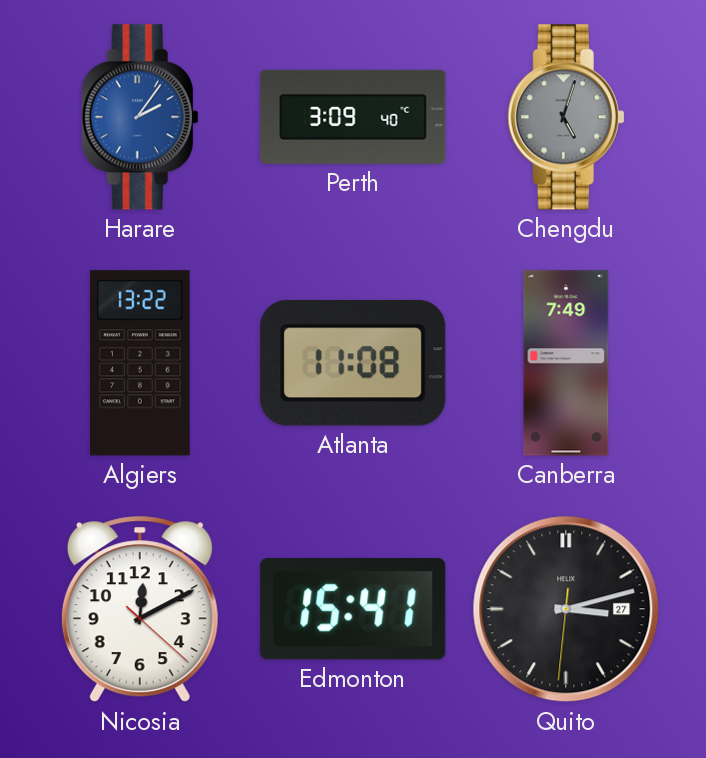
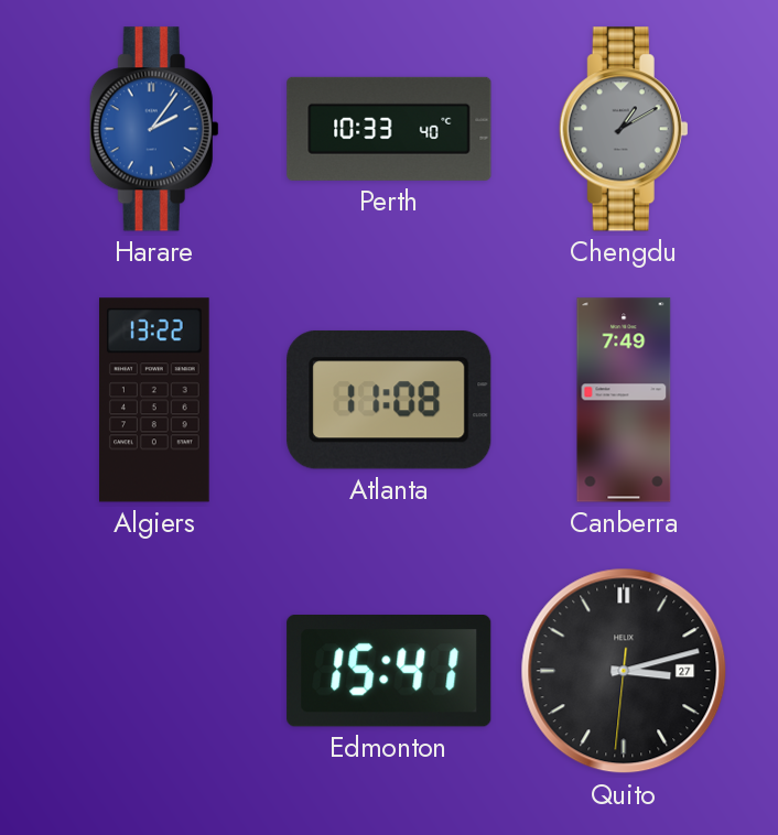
Perth: 3:09 -> 10:33
Chengdu: 5:03 -> 1:10
Nicosia: 12:10 -> none
